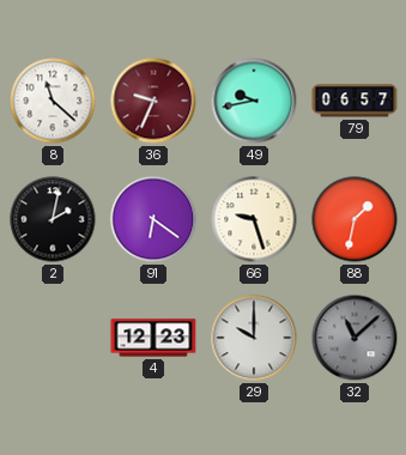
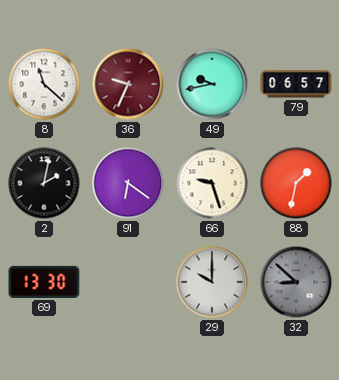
69: none -> 13:30
4: 12:23 -> none
32: 11:08 -> 8:52
